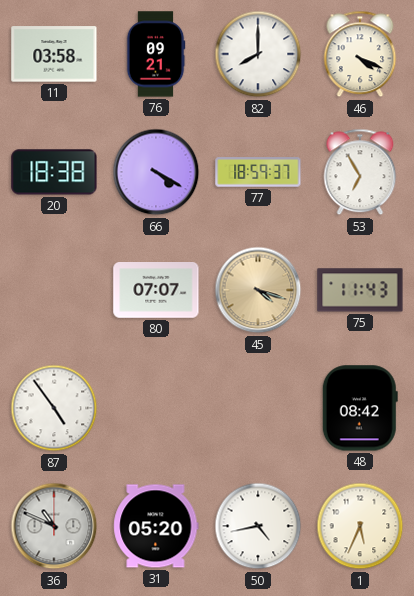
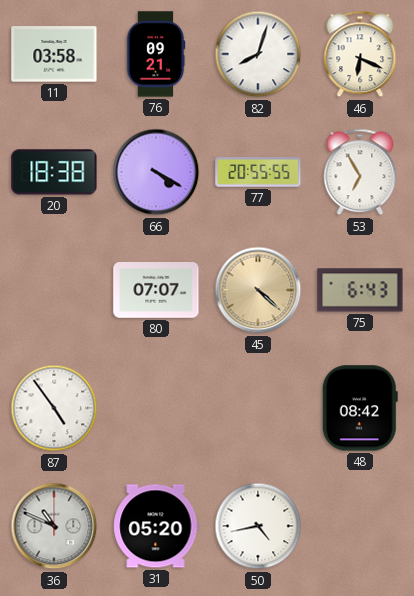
82: 8:00 -> 8:03
46: 4:19 -> 6:19
77: 18:59 -> 20:55
45: 4:18 -> 4:22
75: 11:43 -> 6:43
1: 5:34 -> none
